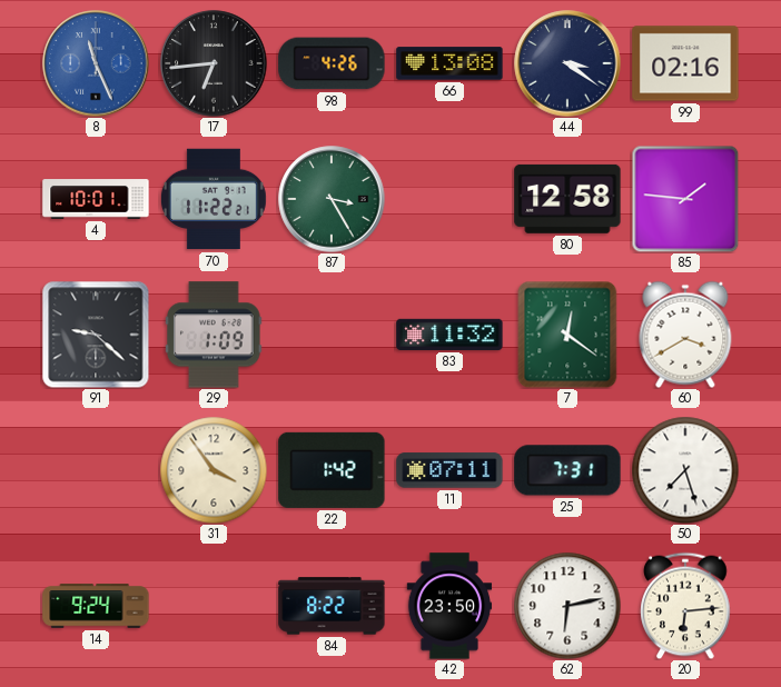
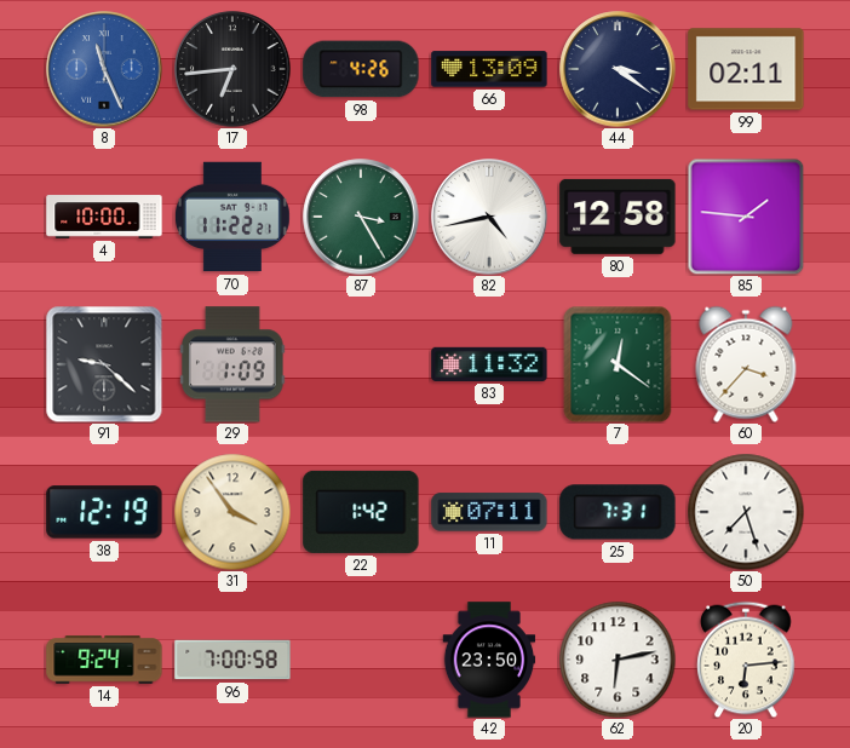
66: 13:08 -> 13:09
99: 02:16 -> 02:11
4: 10:01 -> 10:00
82: none -> 4:43
60: 3:40 -> 3:37
38: none -> 12:19
96: none -> 7:00
84: 8:22 -> none
